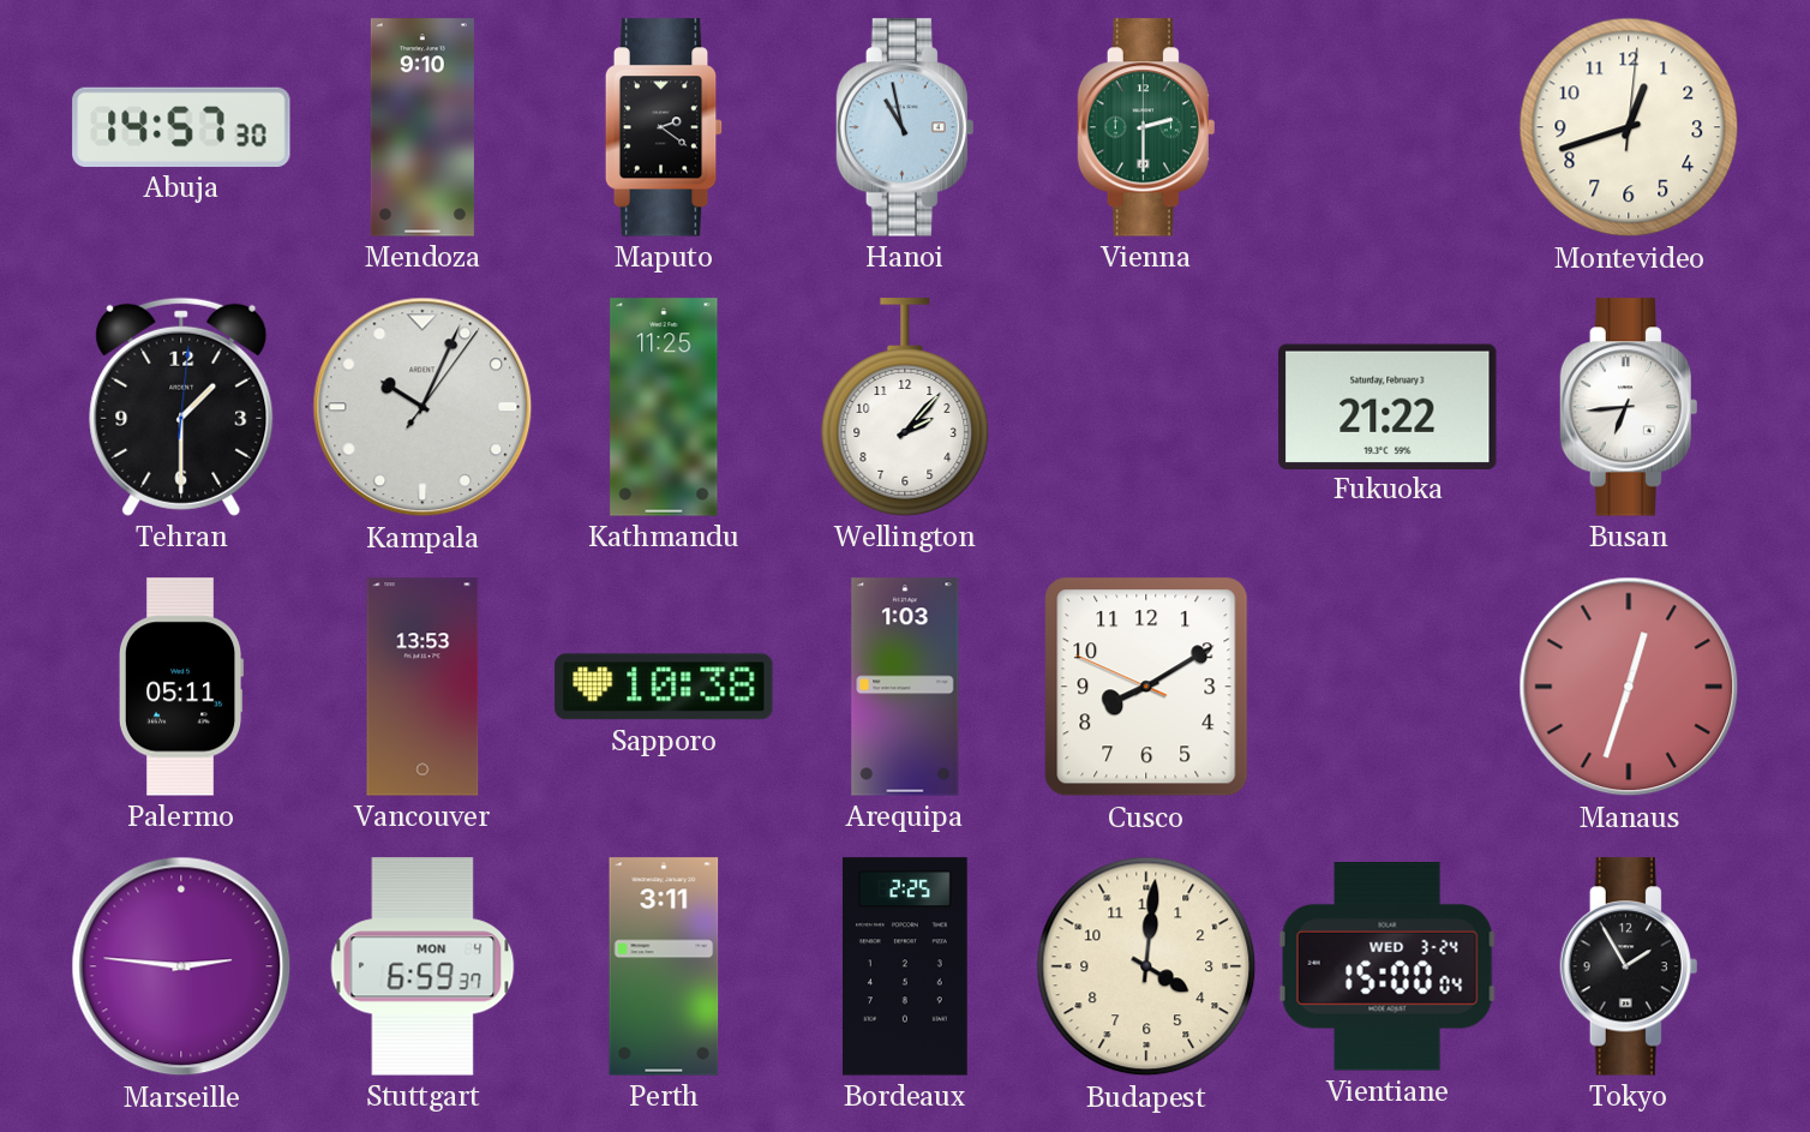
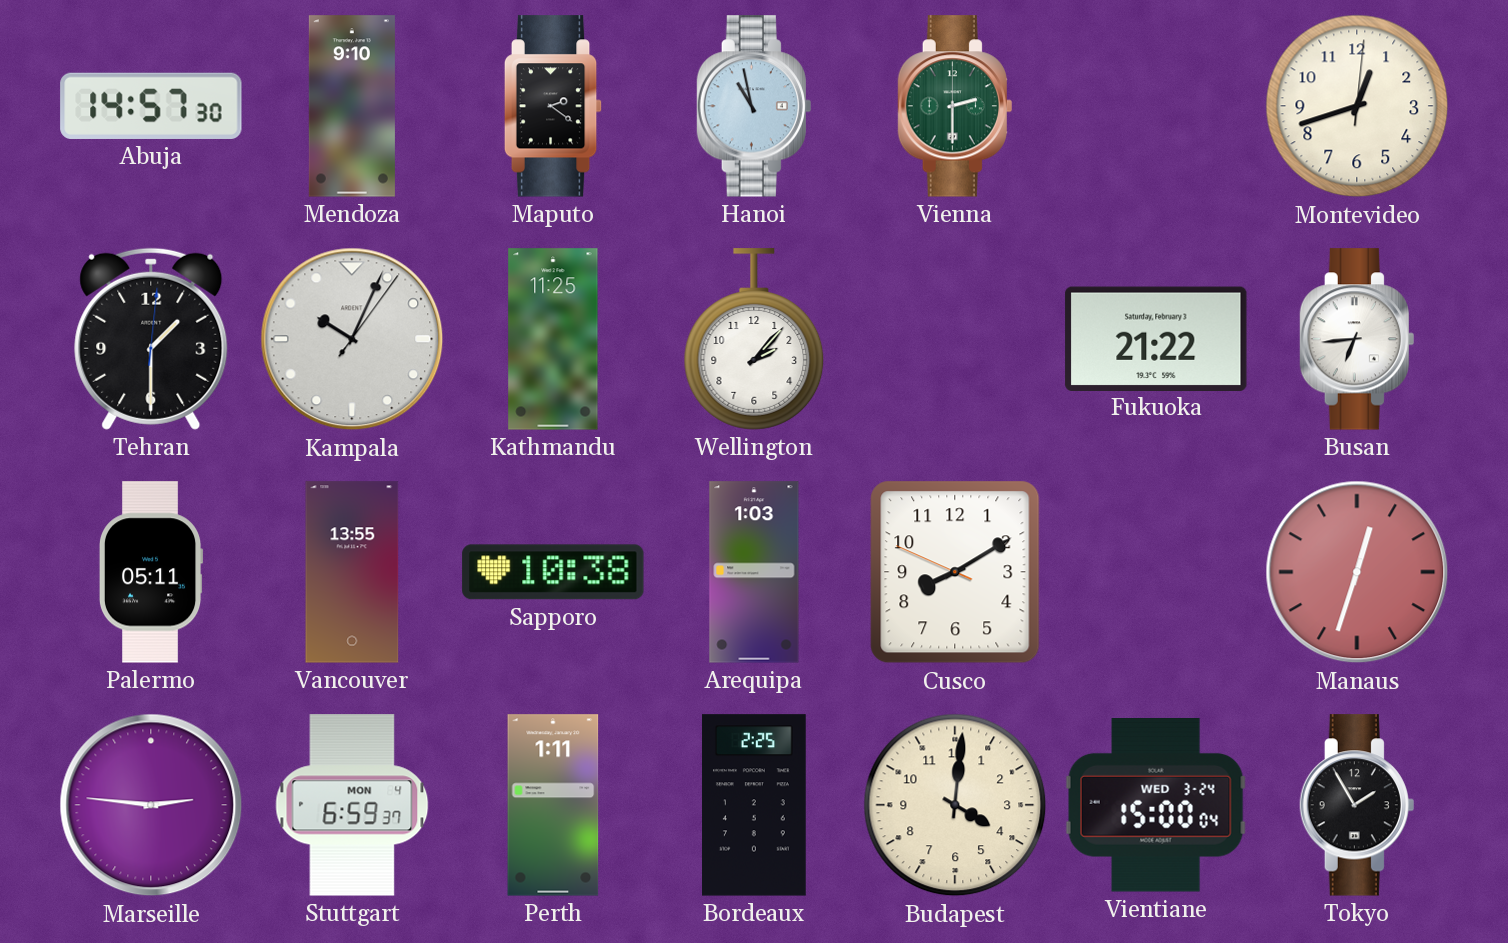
Vancouver: 13:53 -> 13:55
Perth: 3:11 -> 1:11
